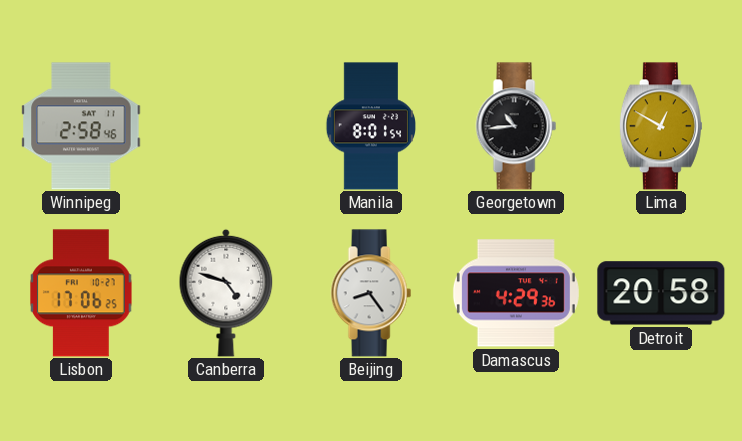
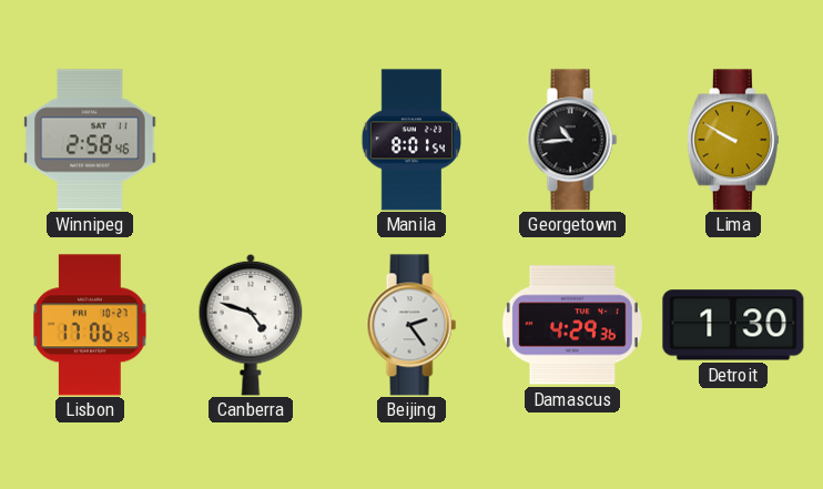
Lima: 12:50 -> 9:50
Beijing: 8:24 -> 2:24
Detroit: 20:58 -> 1:30
